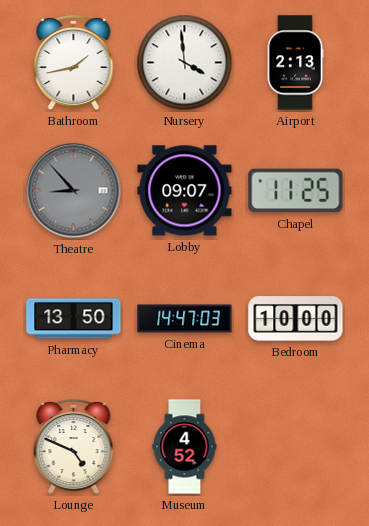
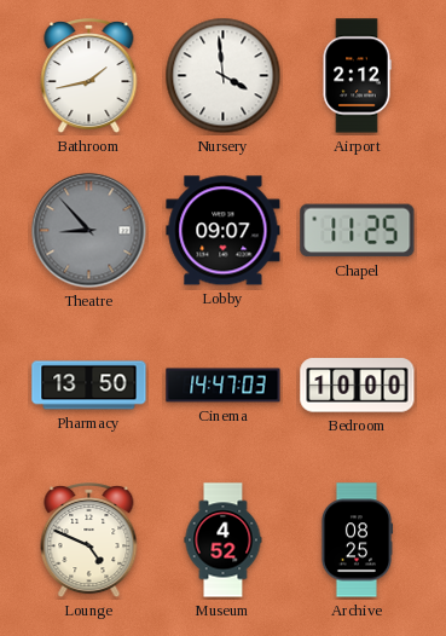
Airport: 2:13 -> 2:12
Archive: none -> 08:25
